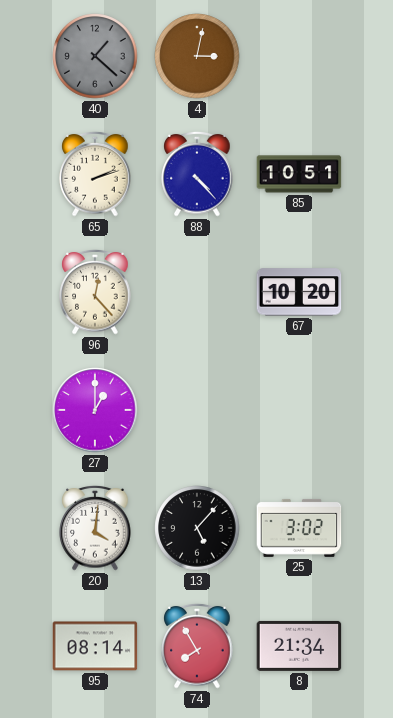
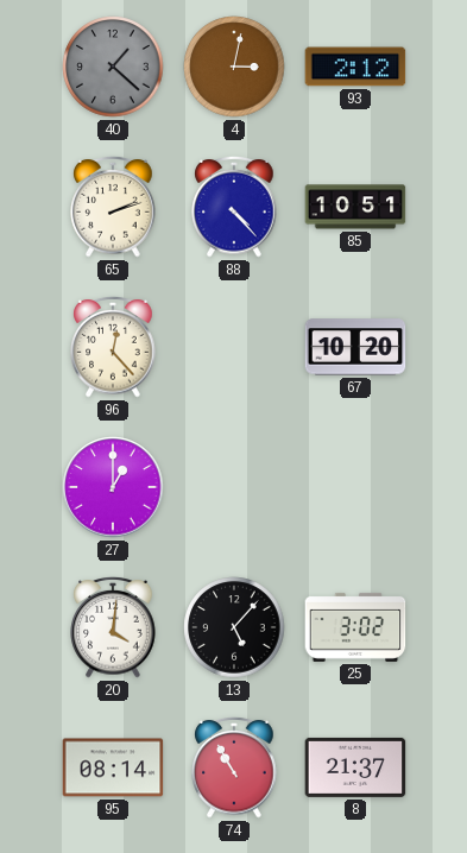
93: none -> 2:12
74: 7:55 -> 10:55
8: 21:34 -> 21:37
